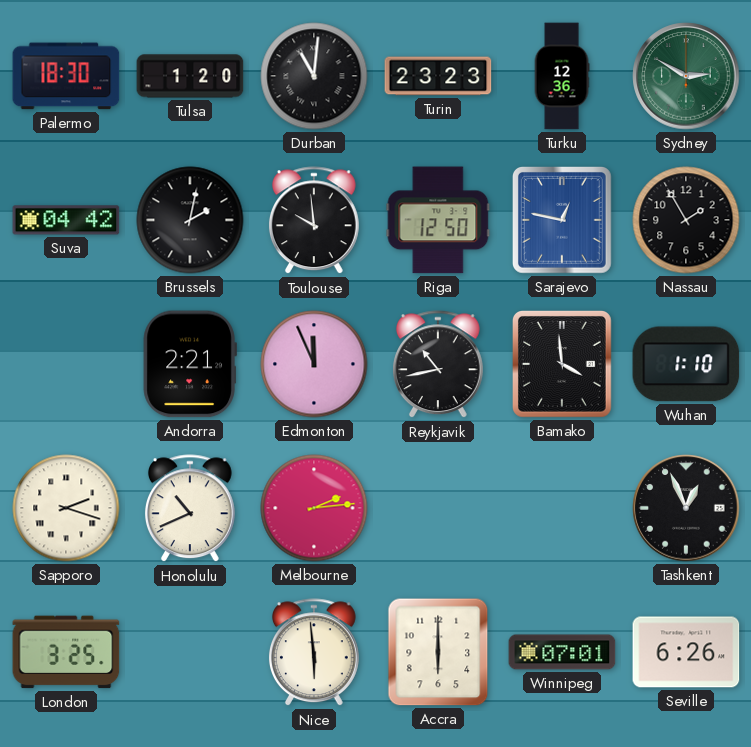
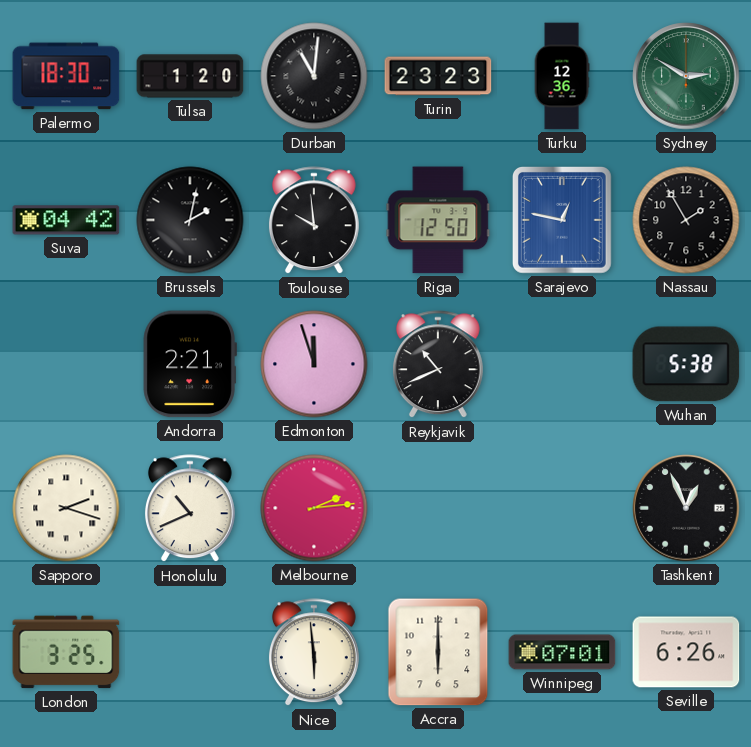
Edmonton: 11:56 -> 11:57
Reykjavik: 10:43 -> 10:41
Bamako: 3:59 -> none
Wuhan: 1:10 -> 5:38
